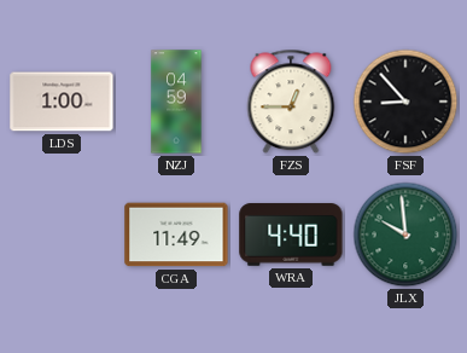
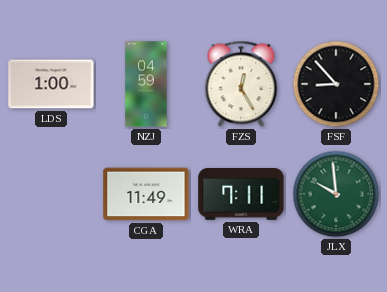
FZS: 12:45 -> 12:25
WRA: 4:40 -> 7:11
